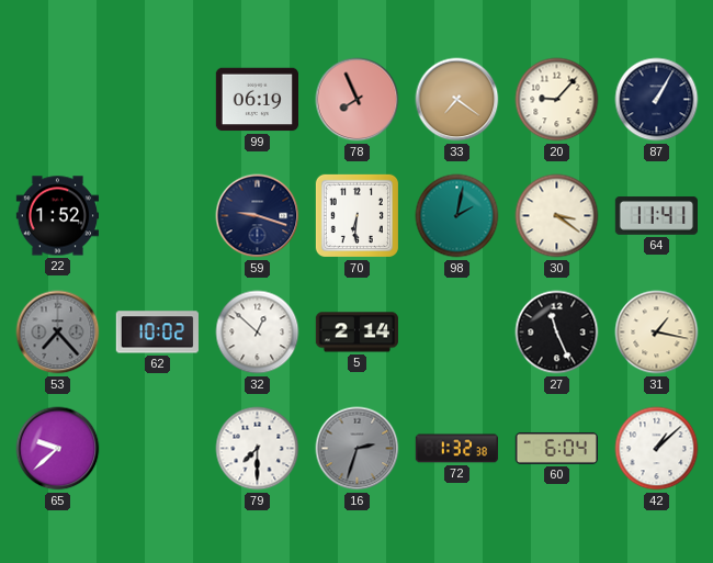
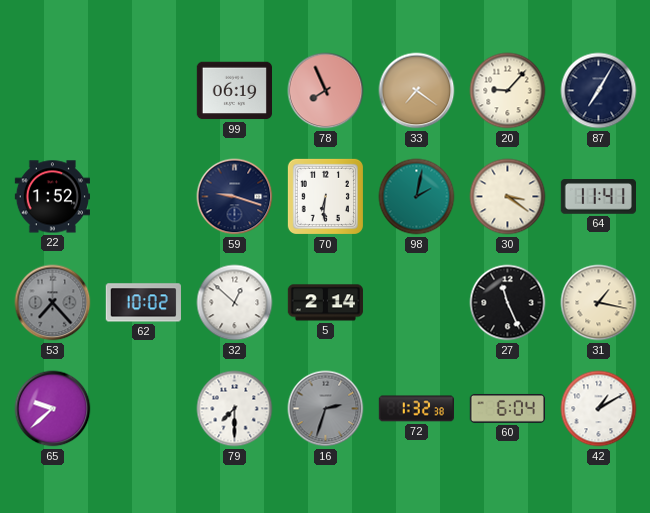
87: 1:05 -> 7:05
42: 1:08 -> 1:10
